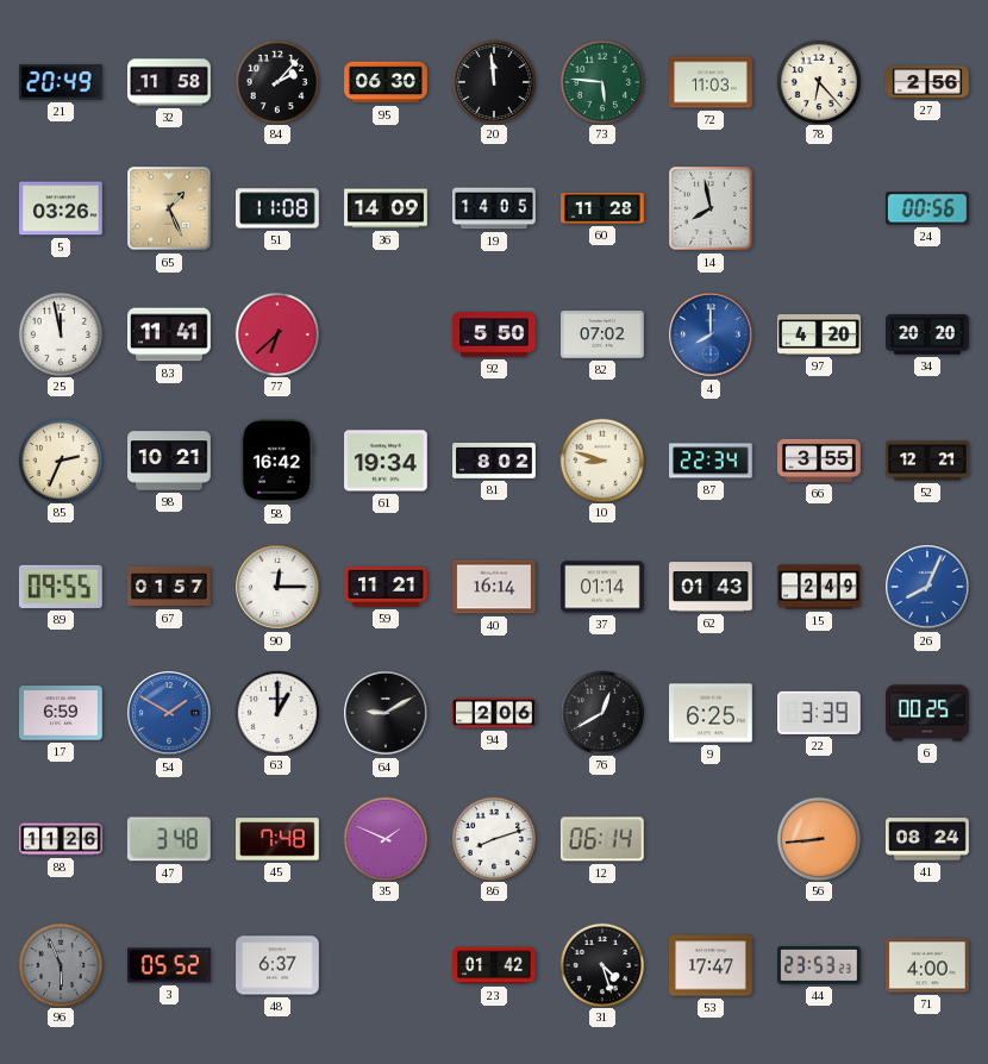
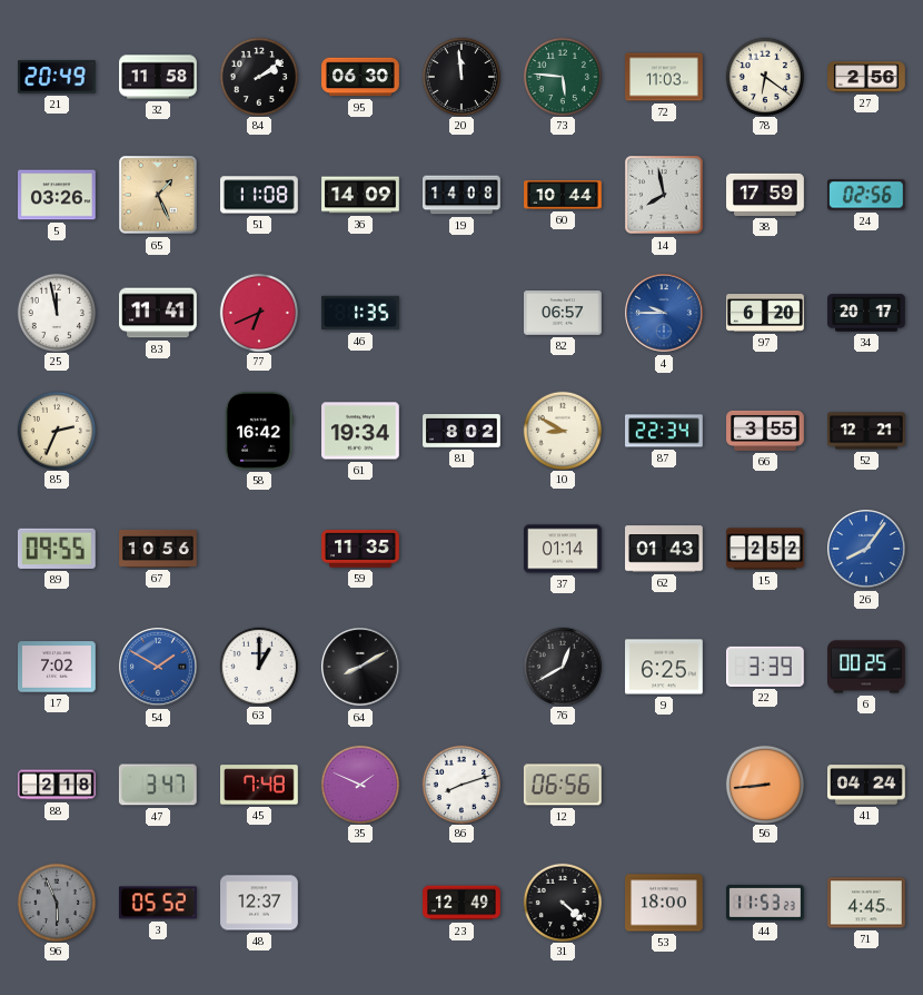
84: 2:07 -> 2:09
78: 6:23 -> 6:21
19: 14:05 -> 14:08
60: 11:28 -> 10:44
38: none -> 17:59
24: 00:56 -> 02:56
77: 6:38 -> 6:41
46: none -> 1:35
92: 5:50 -> none
82: 07:02 -> 06:57
4: 8:00 -> 9:45
97: 4:20 -> 6:20
34: 20:20 -> 20:17
98: 10:21 -> none
10: 8:48 -> 8:50
67: 01:57 -> 10:56
90: 12:15 -> none
59: 11:21 -> 11:35
40: 16:14 -> none
15: 2:49 -> 2:52
26: 8:04 -> 8:06
17: 6:59 -> 7:02
64: 9:10 -> 8:10
94: 2:06 -> none
88: 11:26 -> 2:18
47: 3:48 -> 3:47
12: 06:14 -> 06:56
41: 08:24 -> 04:24
48: 6:37 -> 12:37
23: 01:42 -> 12:49
31: 4:27 -> 4:22
53: 17:47 -> 18:00
44: 23:53 -> 11:53
71: 4:00 -> 4:45
